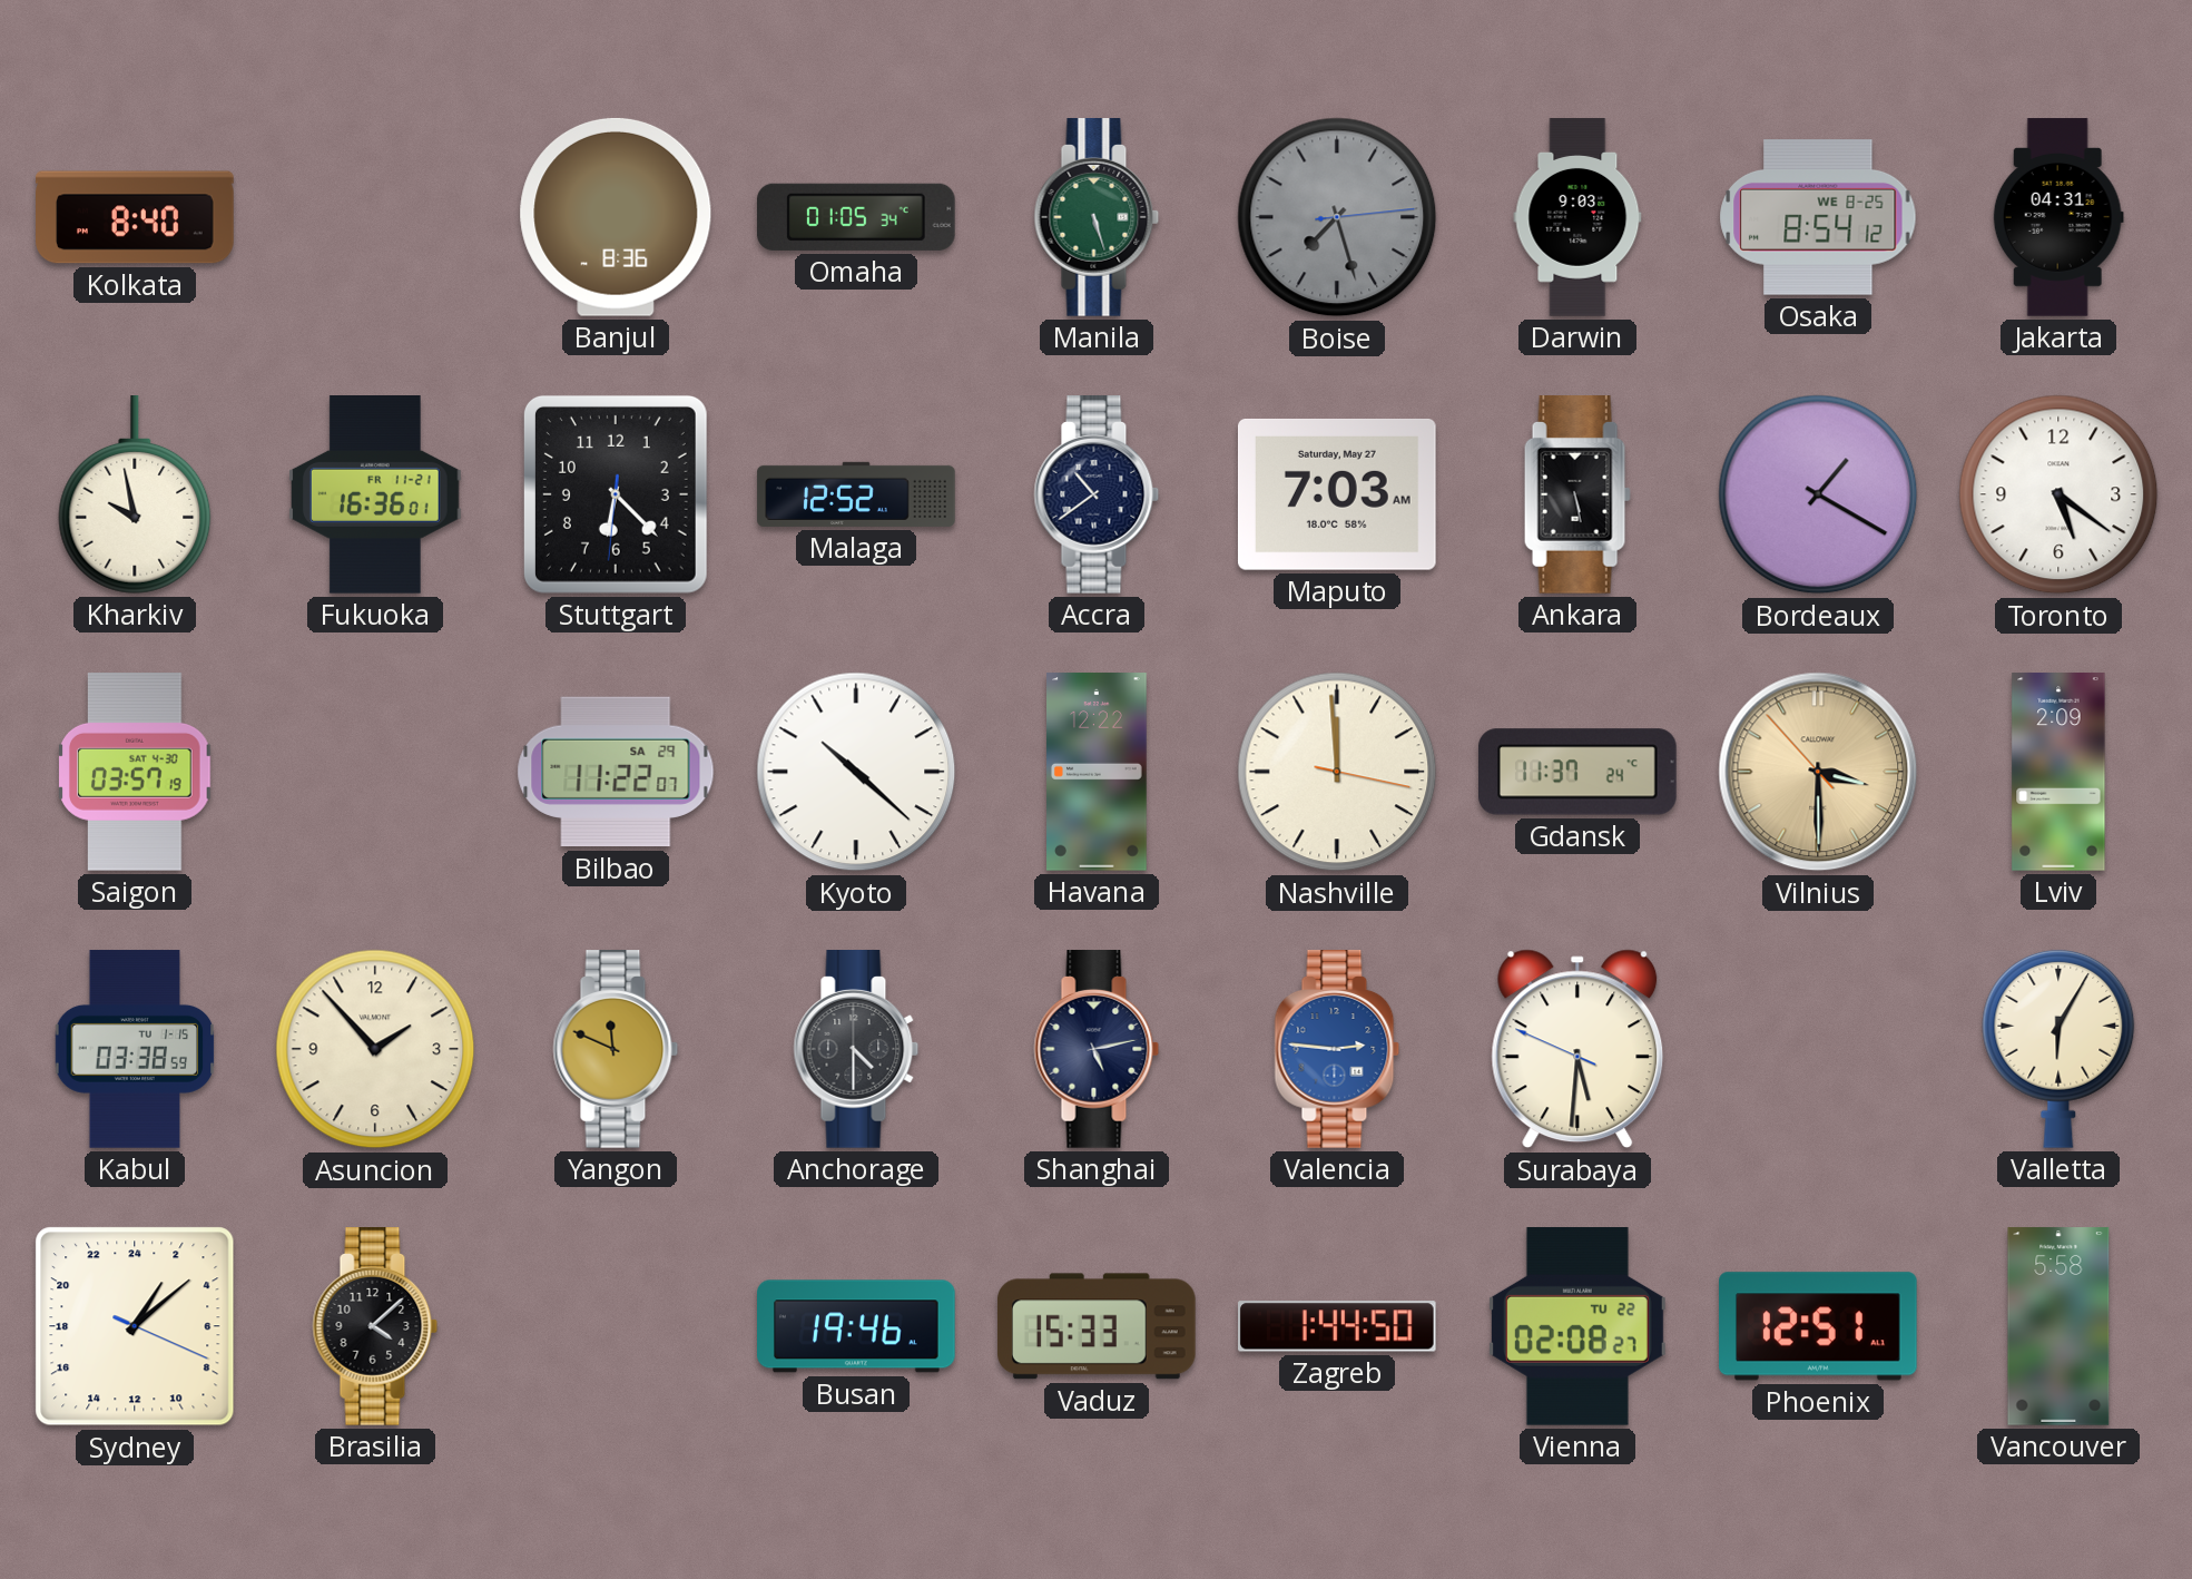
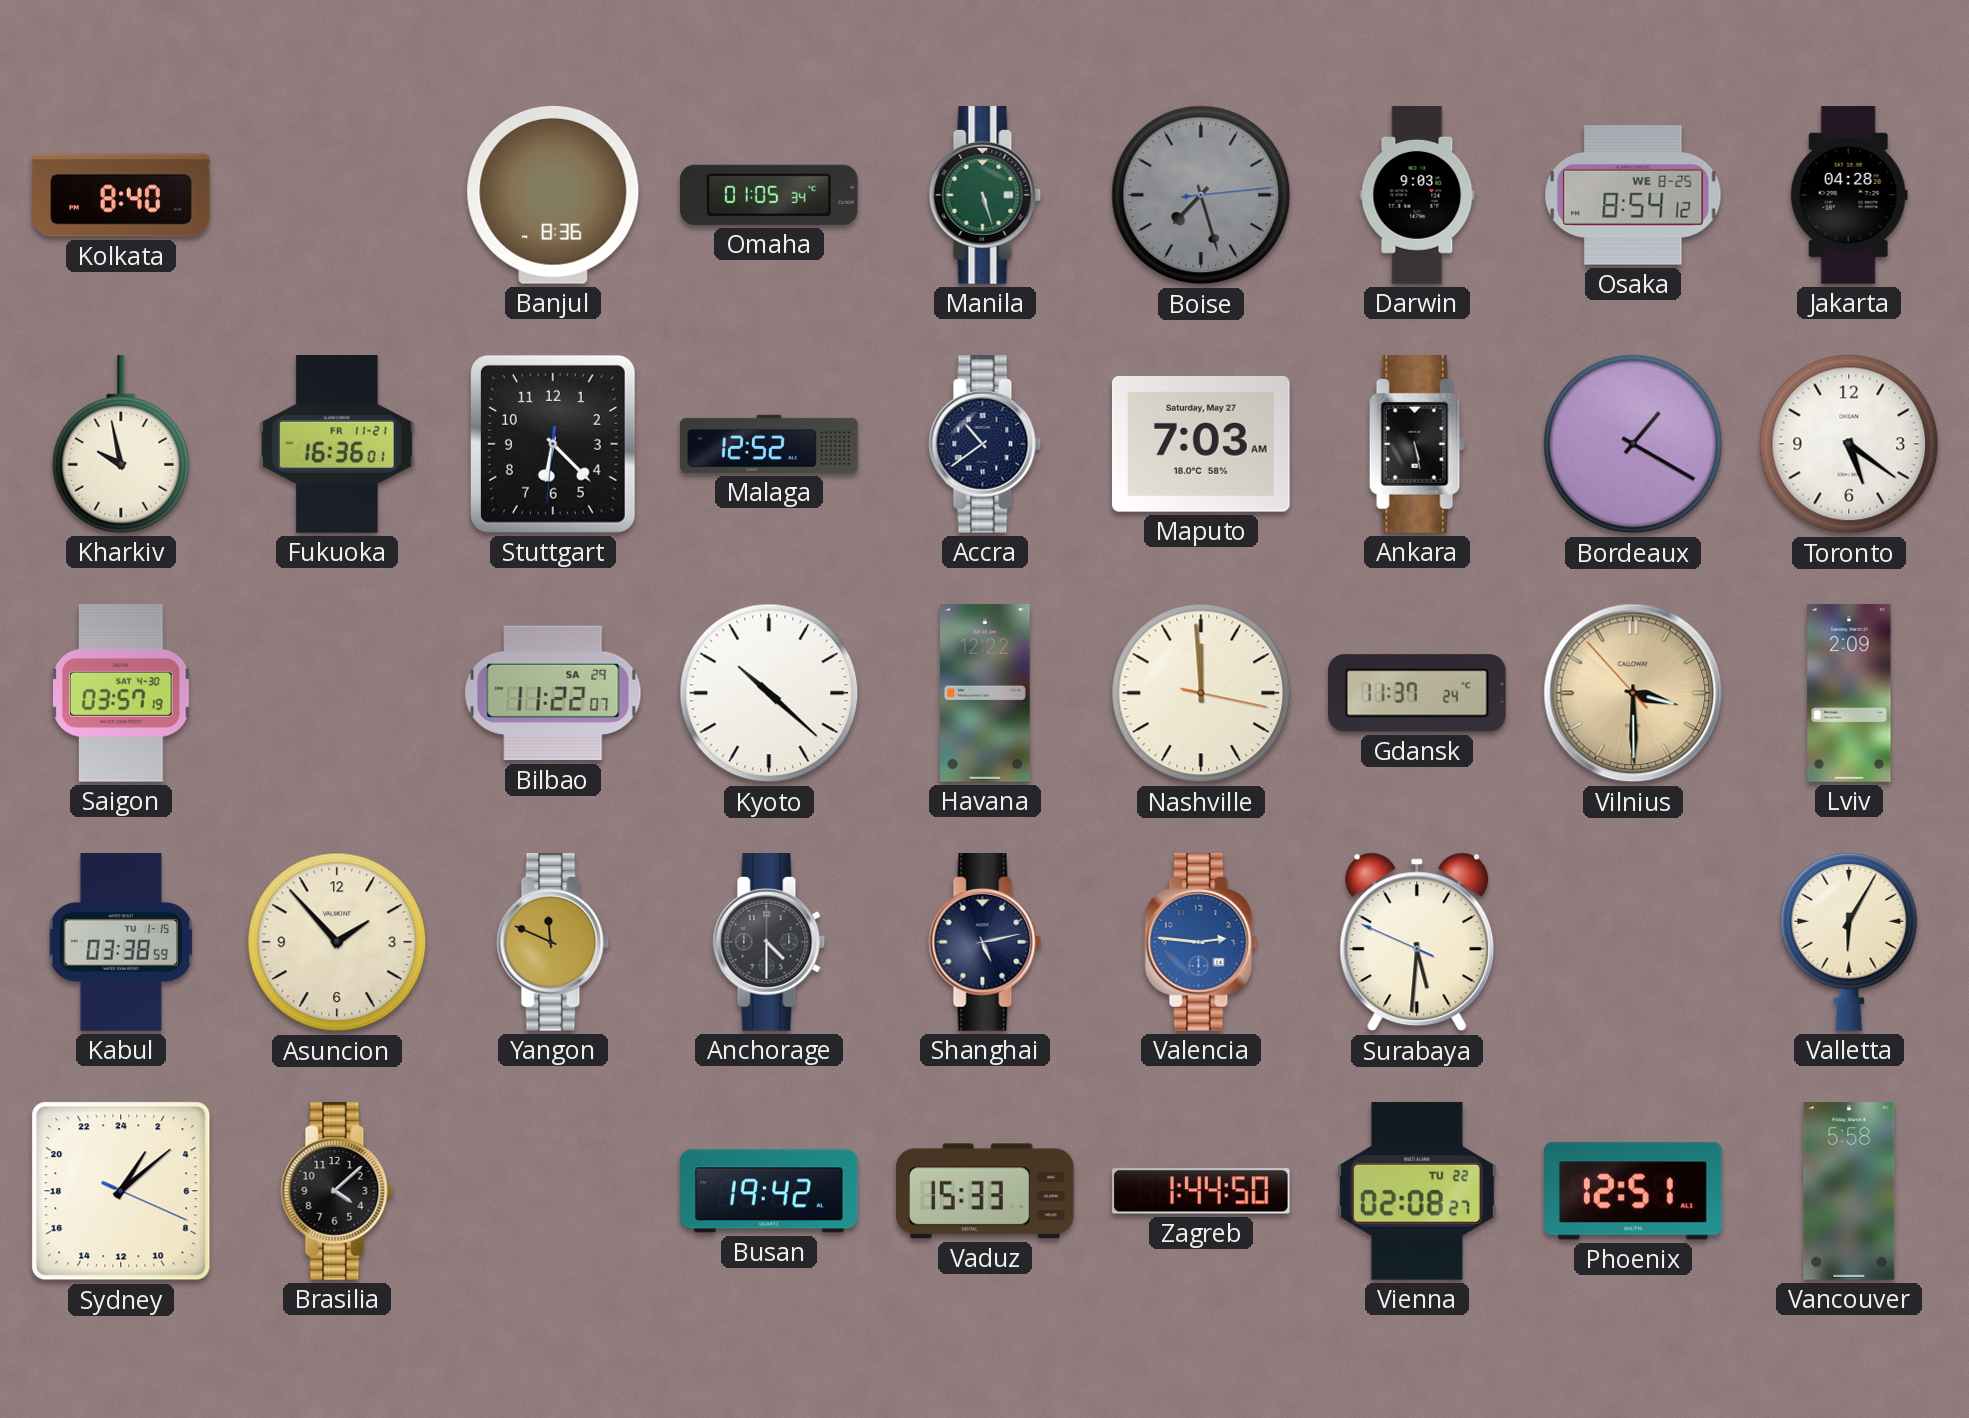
Jakarta: 04:31 -> 04:28
Busan: 19:46 -> 19:42
